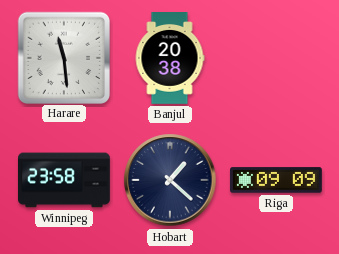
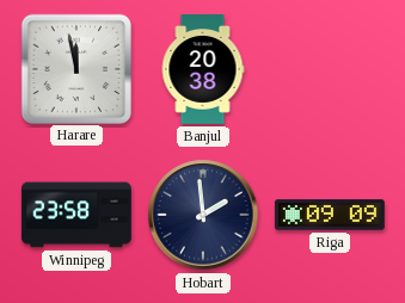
Harare: 11:29 -> 11:58
Hobart: 1:22 -> 1:59
